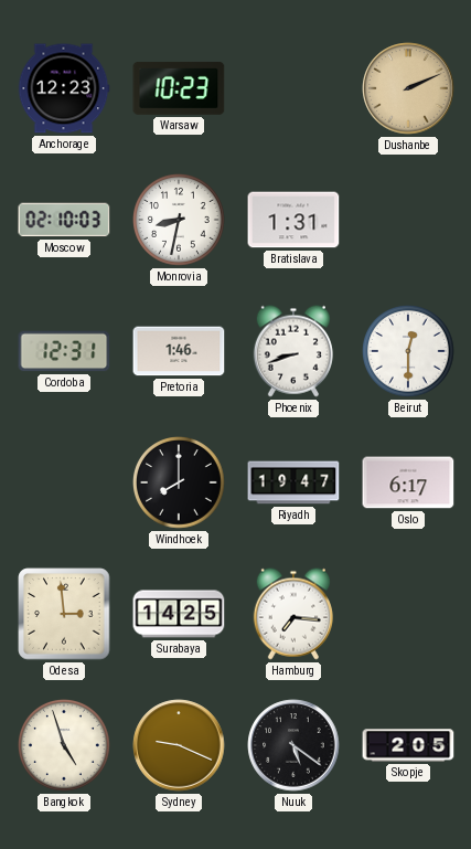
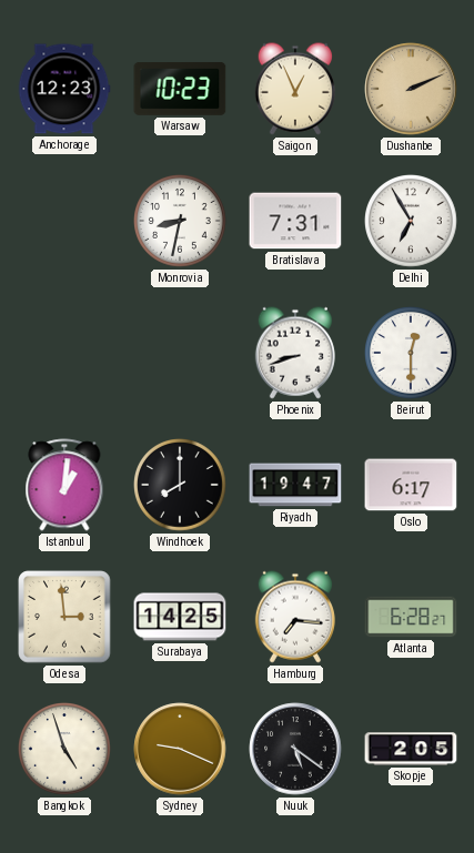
Saigon: none -> 12:56
Moscow: 02:10 -> none
Bratislava: 1:31 -> 7:31
Delhi: none -> 6:55
Cordoba: 12:31 -> none
Pretoria: 1:46 -> none
Istanbul: none -> 1:01
Atlanta: none -> 6:28
